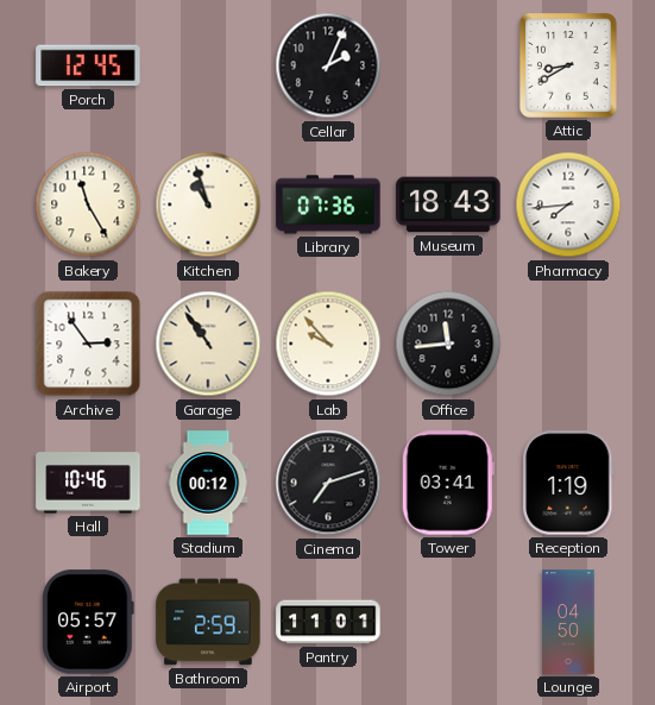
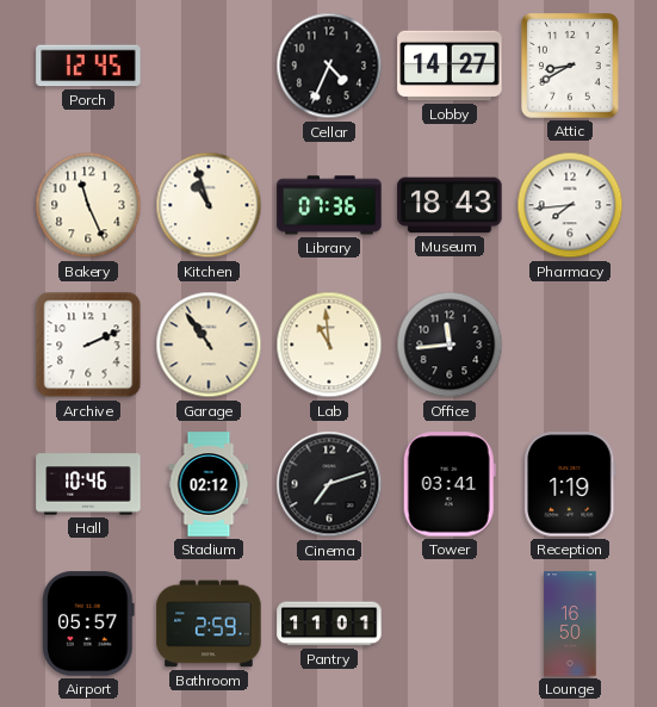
Cellar: 2:04 -> 4:34
Lobby: none -> 14:27
Bakery: 11:25 -> 11:26
Archive: 2:54 -> 2:11
Lab: 9:53 -> 10:59
Stadium: 00:12 -> 02:12
Lounge: 04:50 -> 16:50
